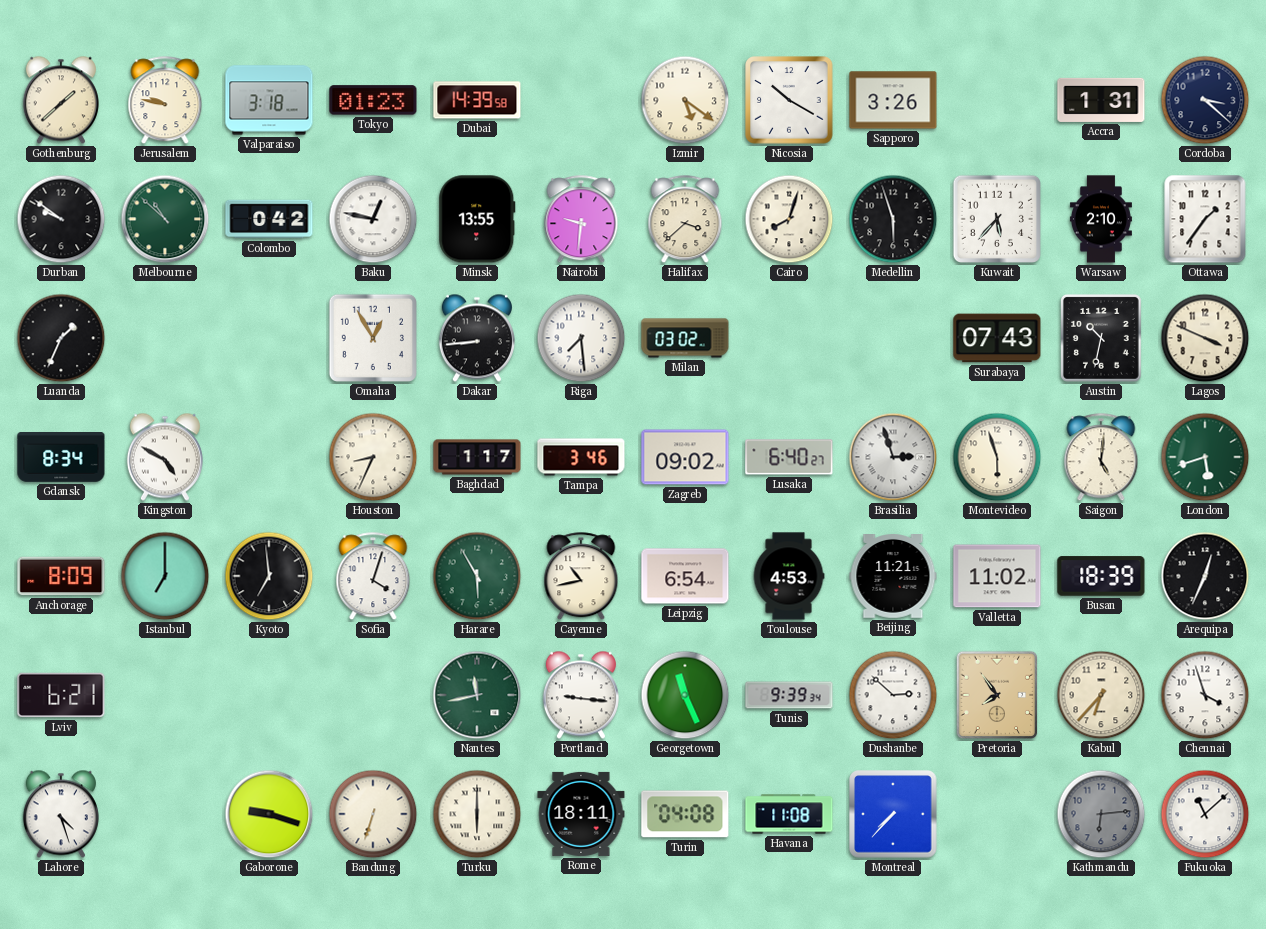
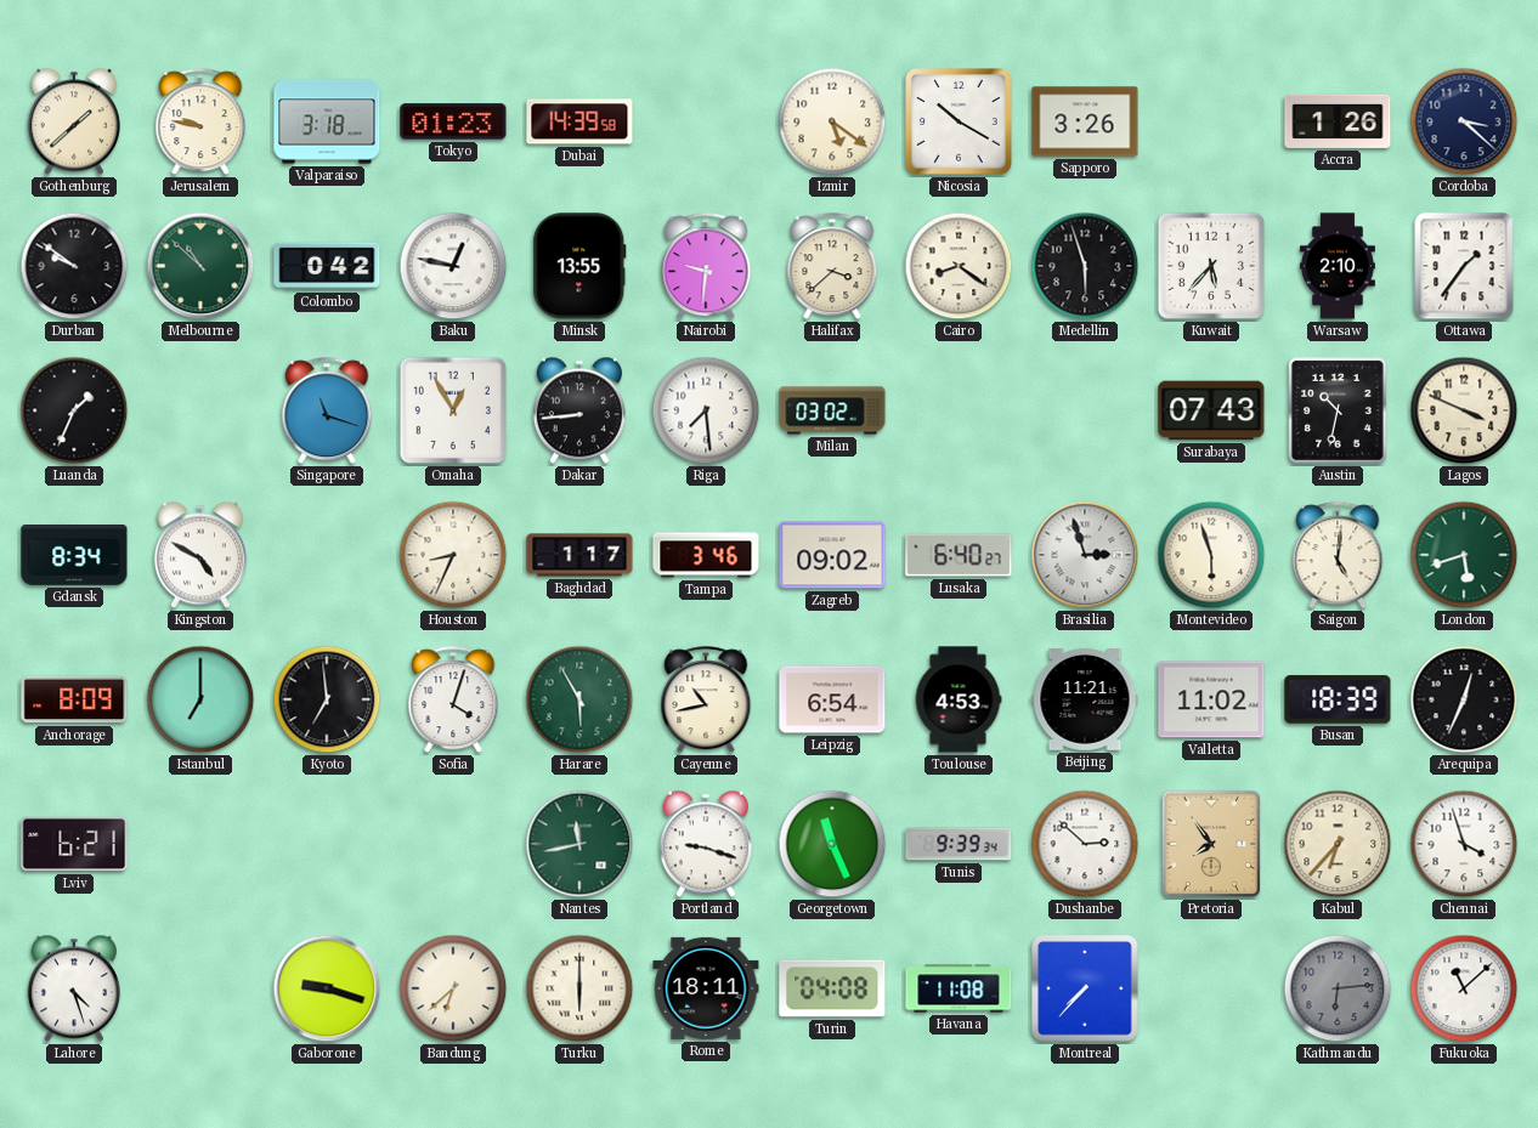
Accra: 1:31 -> 1:26
Cairo: 8:03 -> 8:21
Singapore: none -> 11:18
Portland: 9:16 -> 9:18
Bandung: 6:33 -> 6:38
